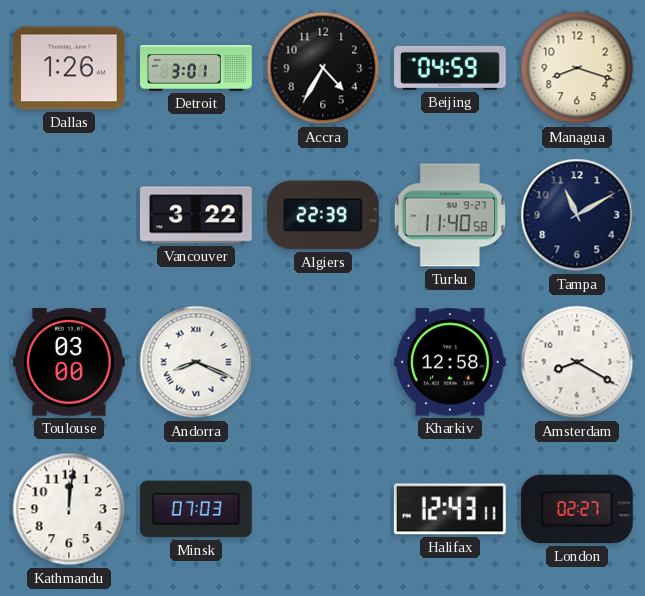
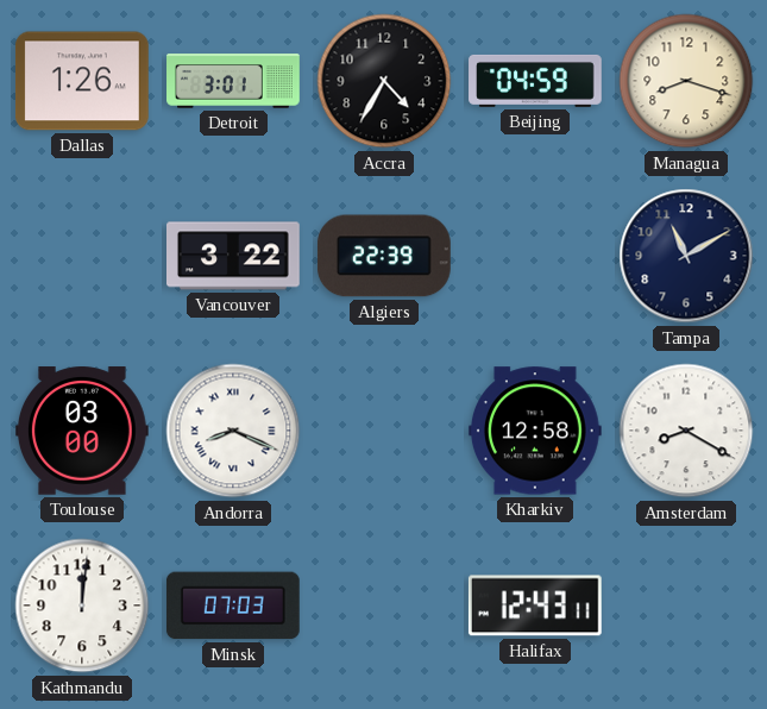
Turku: 11:40 -> none
London: 02:27 -> none
